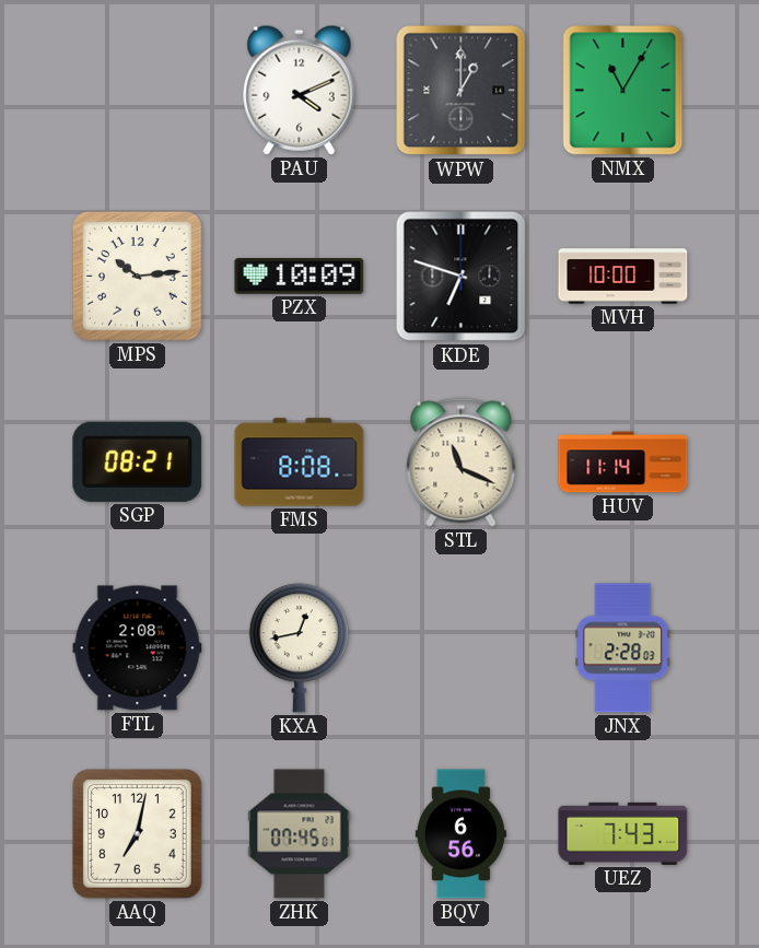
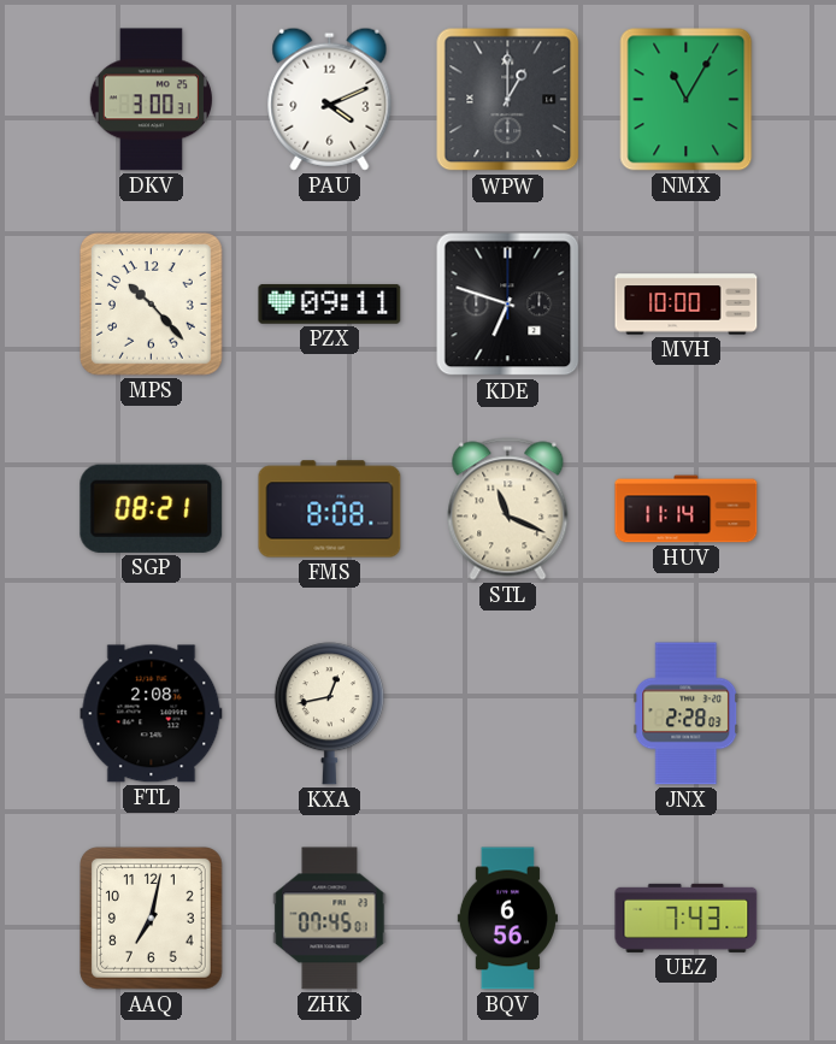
DKV: none -> 3:00
MPS: 10:14 -> 10:23
PZX: 10:09 -> 09:11
